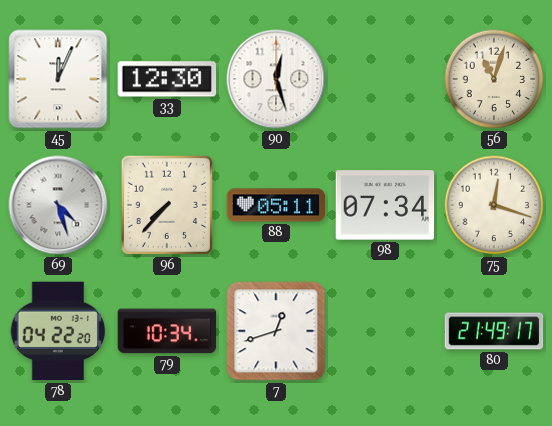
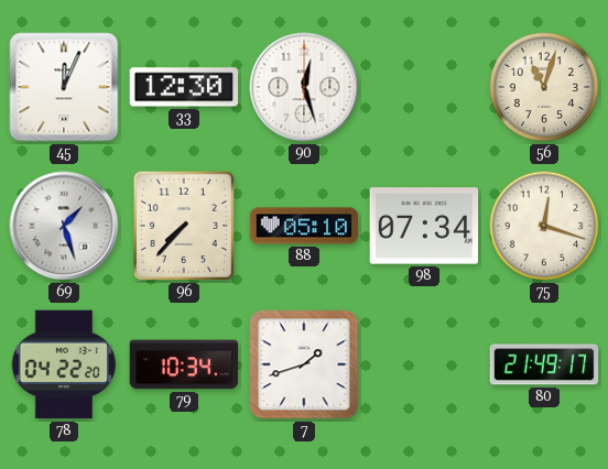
69: 4:27 -> 1:27
88: 05:11 -> 05:10
7: 12:42 -> 1:42
